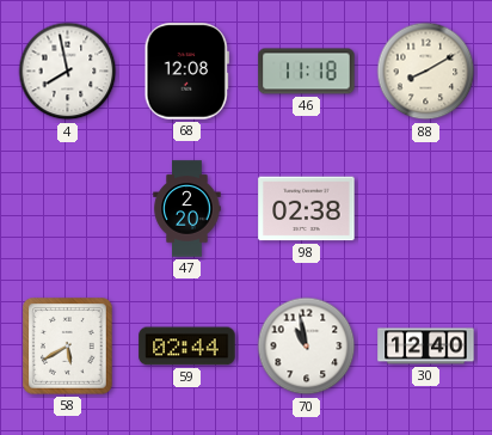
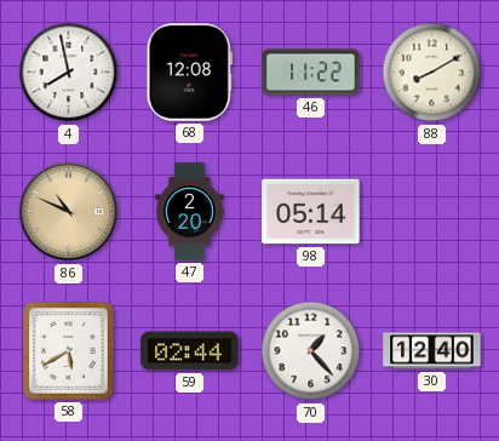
46: 11:18 -> 11:22
86: none -> 10:49
98: 02:38 -> 05:14
70: 10:58 -> 1:23
